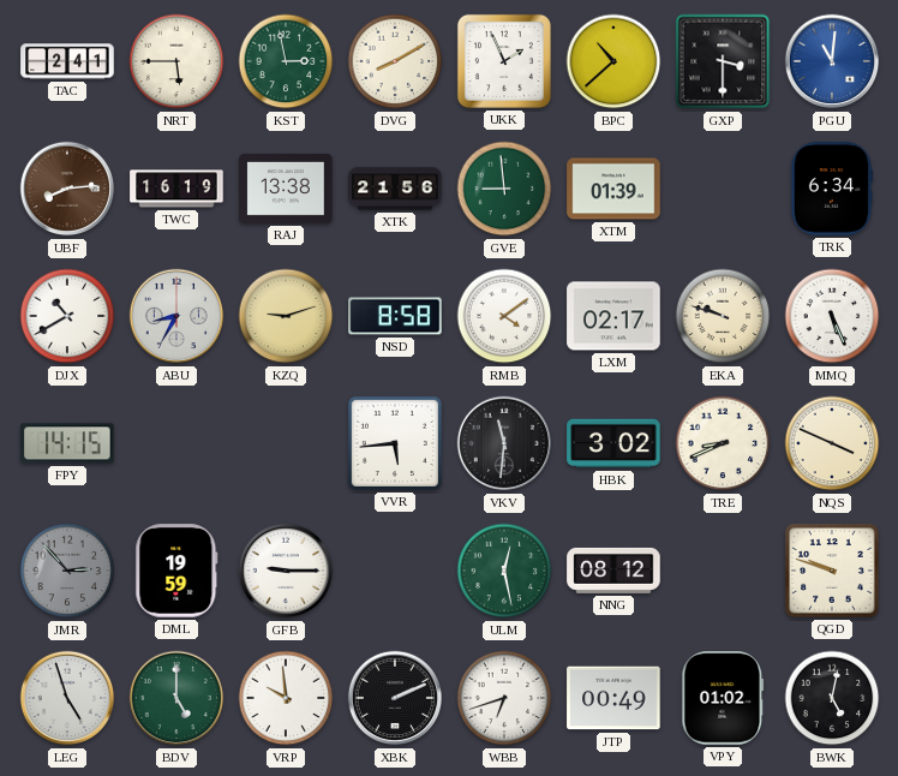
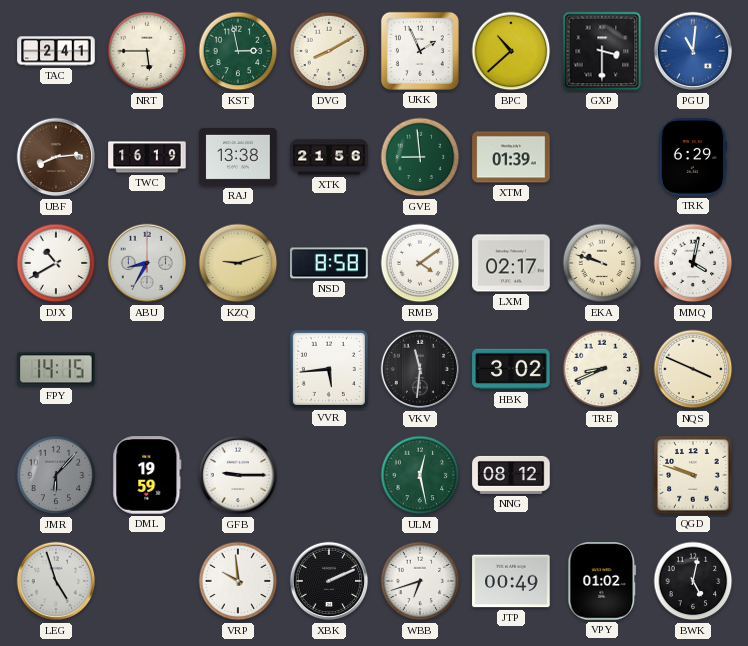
TRK: 6:34 -> 6:29
MMQ: 5:26 -> 4:02
JMR: 2:53 -> 6:07
BDV: 5:00 -> none
